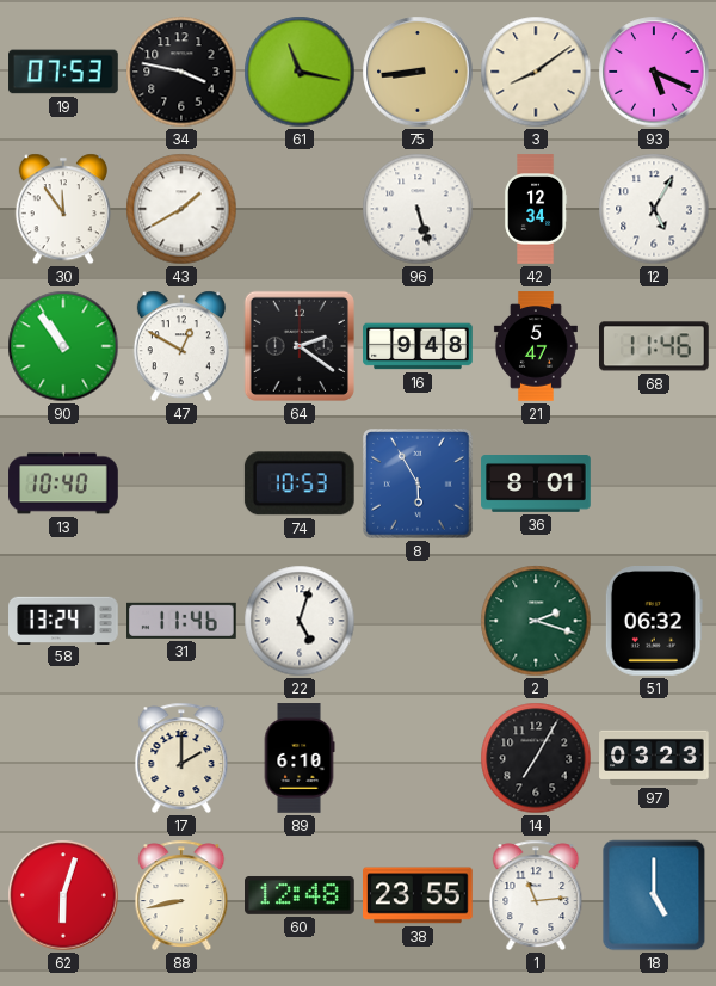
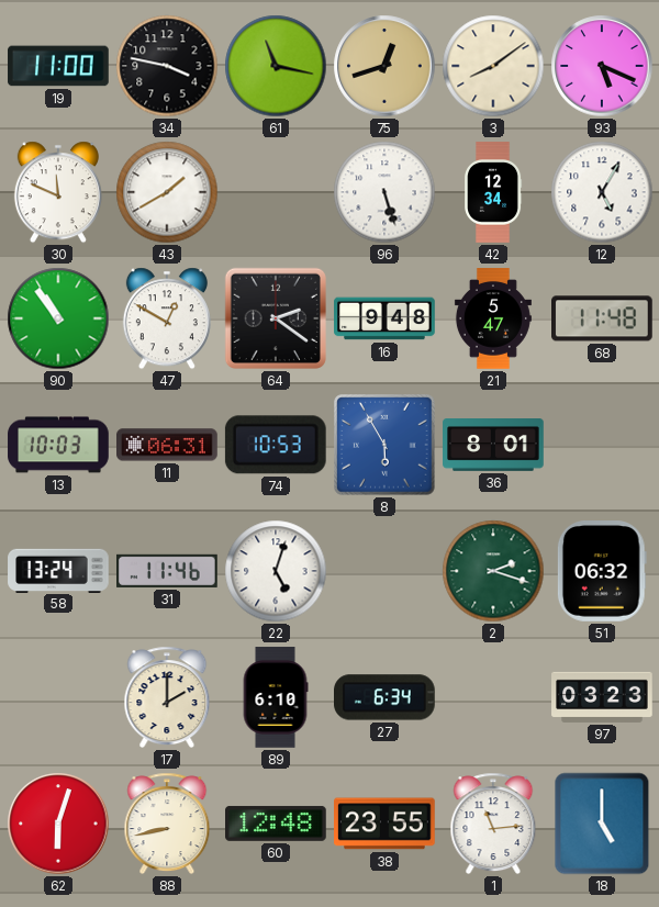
19: 07:53 -> 11:00
75: 8:44 -> 12:42
30: 11:54 -> 11:49
68: 11:46 -> 11:48
13: 10:40 -> 10:03
11: none -> 06:31
27: none -> 6:34
14: 7:05 -> none
